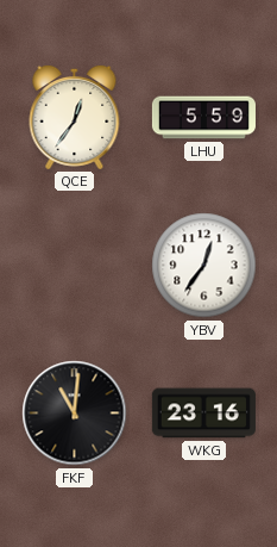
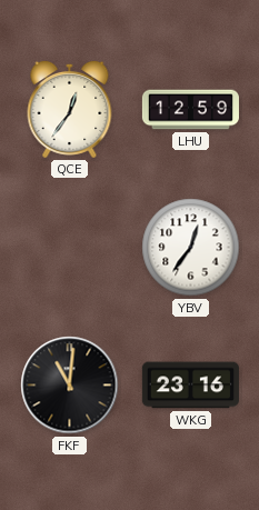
LHU: 5:59 -> 12:59
